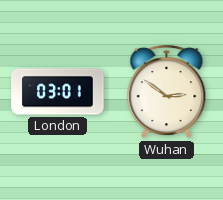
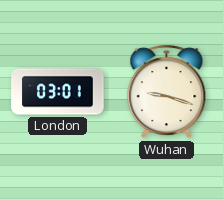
Wuhan: 2:51 -> 9:18
